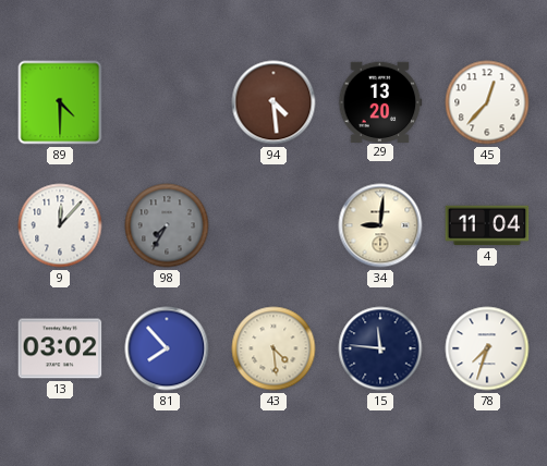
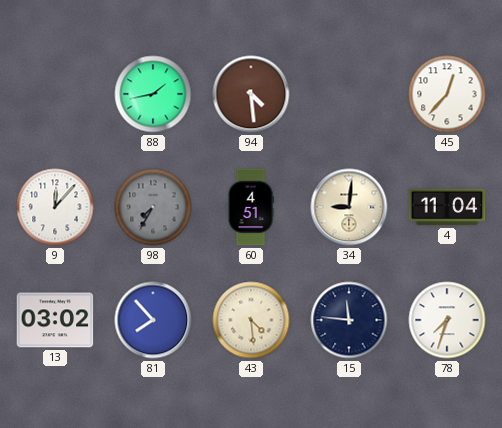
89: 4:30 -> none
88: none -> 1:43
29: 13:20 -> none
60: none -> 4:51
